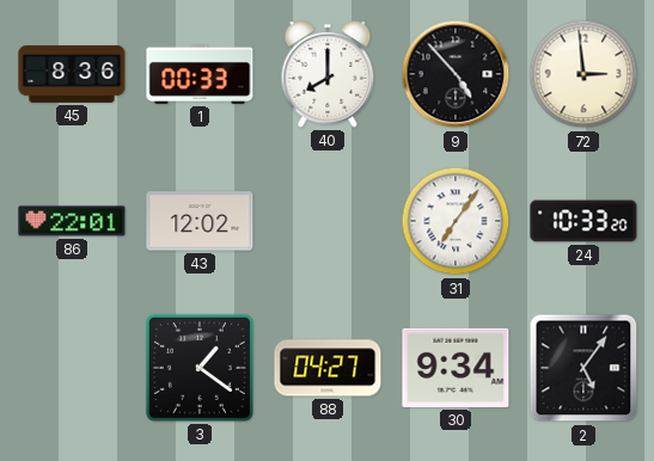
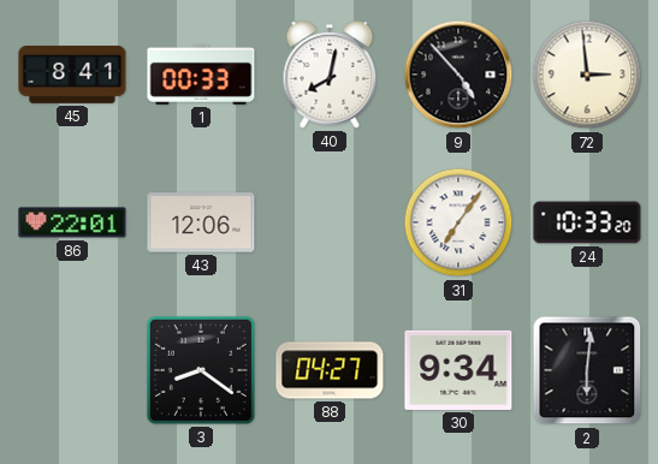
45: 8:36 -> 8:41
40: 8:00 -> 8:02
43: 12:02 -> 12:06
3: 1:21 -> 8:21
2: 5:06 -> 6:01
